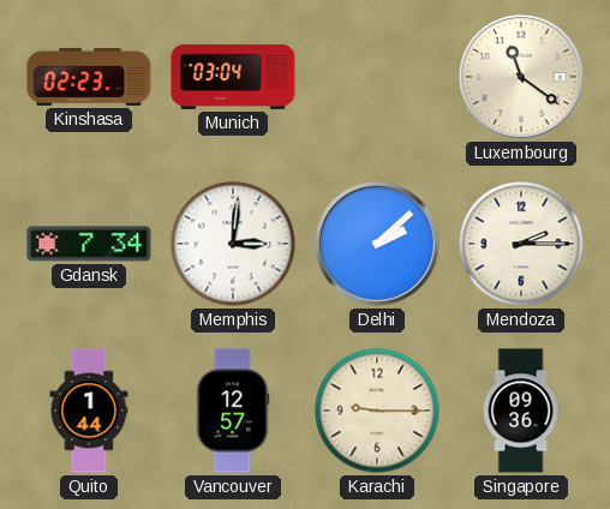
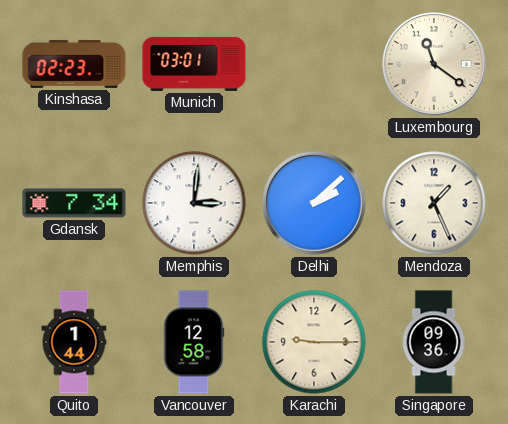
Munich: 03:04 -> 03:01
Mendoza: 2:15 -> 1:26
Vancouver: 12:57 -> 12:58
